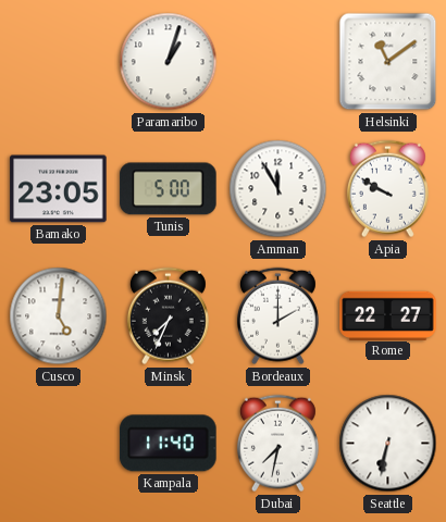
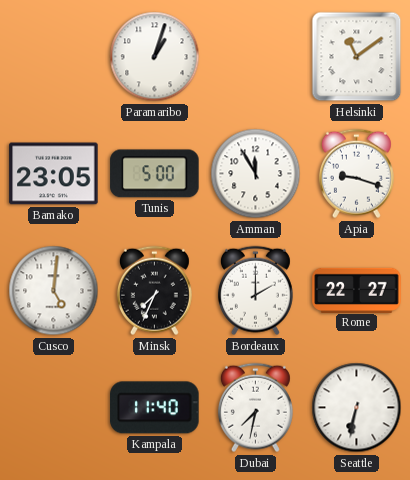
Apia: 9:50 -> 9:18
